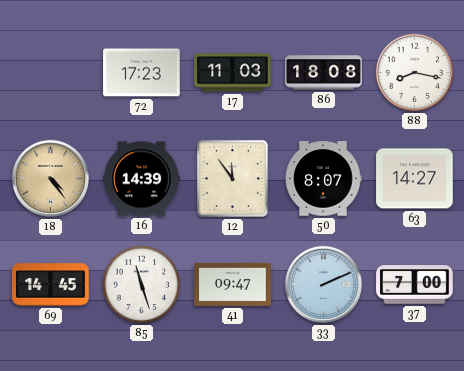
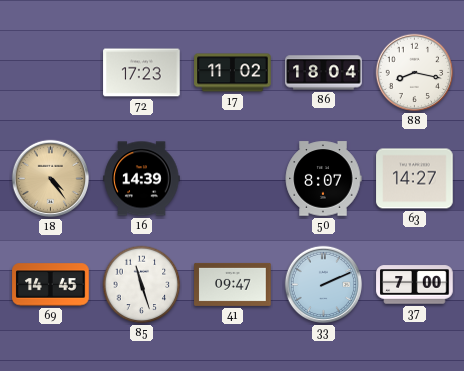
17: 11:03 -> 11:02
86: 18:08 -> 18:04
12: 11:54 -> none
